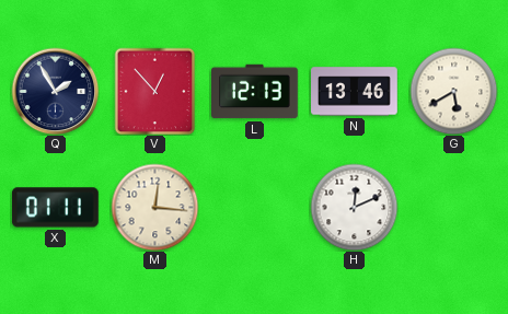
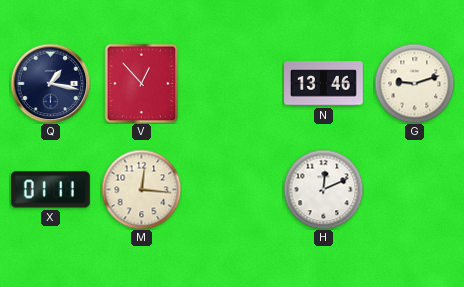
Q: 1:55 -> 1:17
L: 12:13 -> none
G: 5:40 -> 9:12
